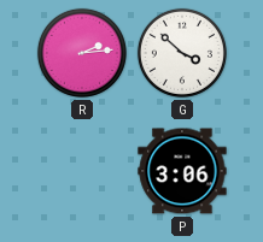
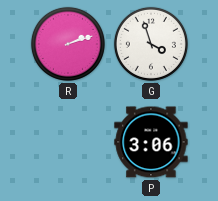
R: 2:14 -> 2:12
G: 3:52 -> 3:57
